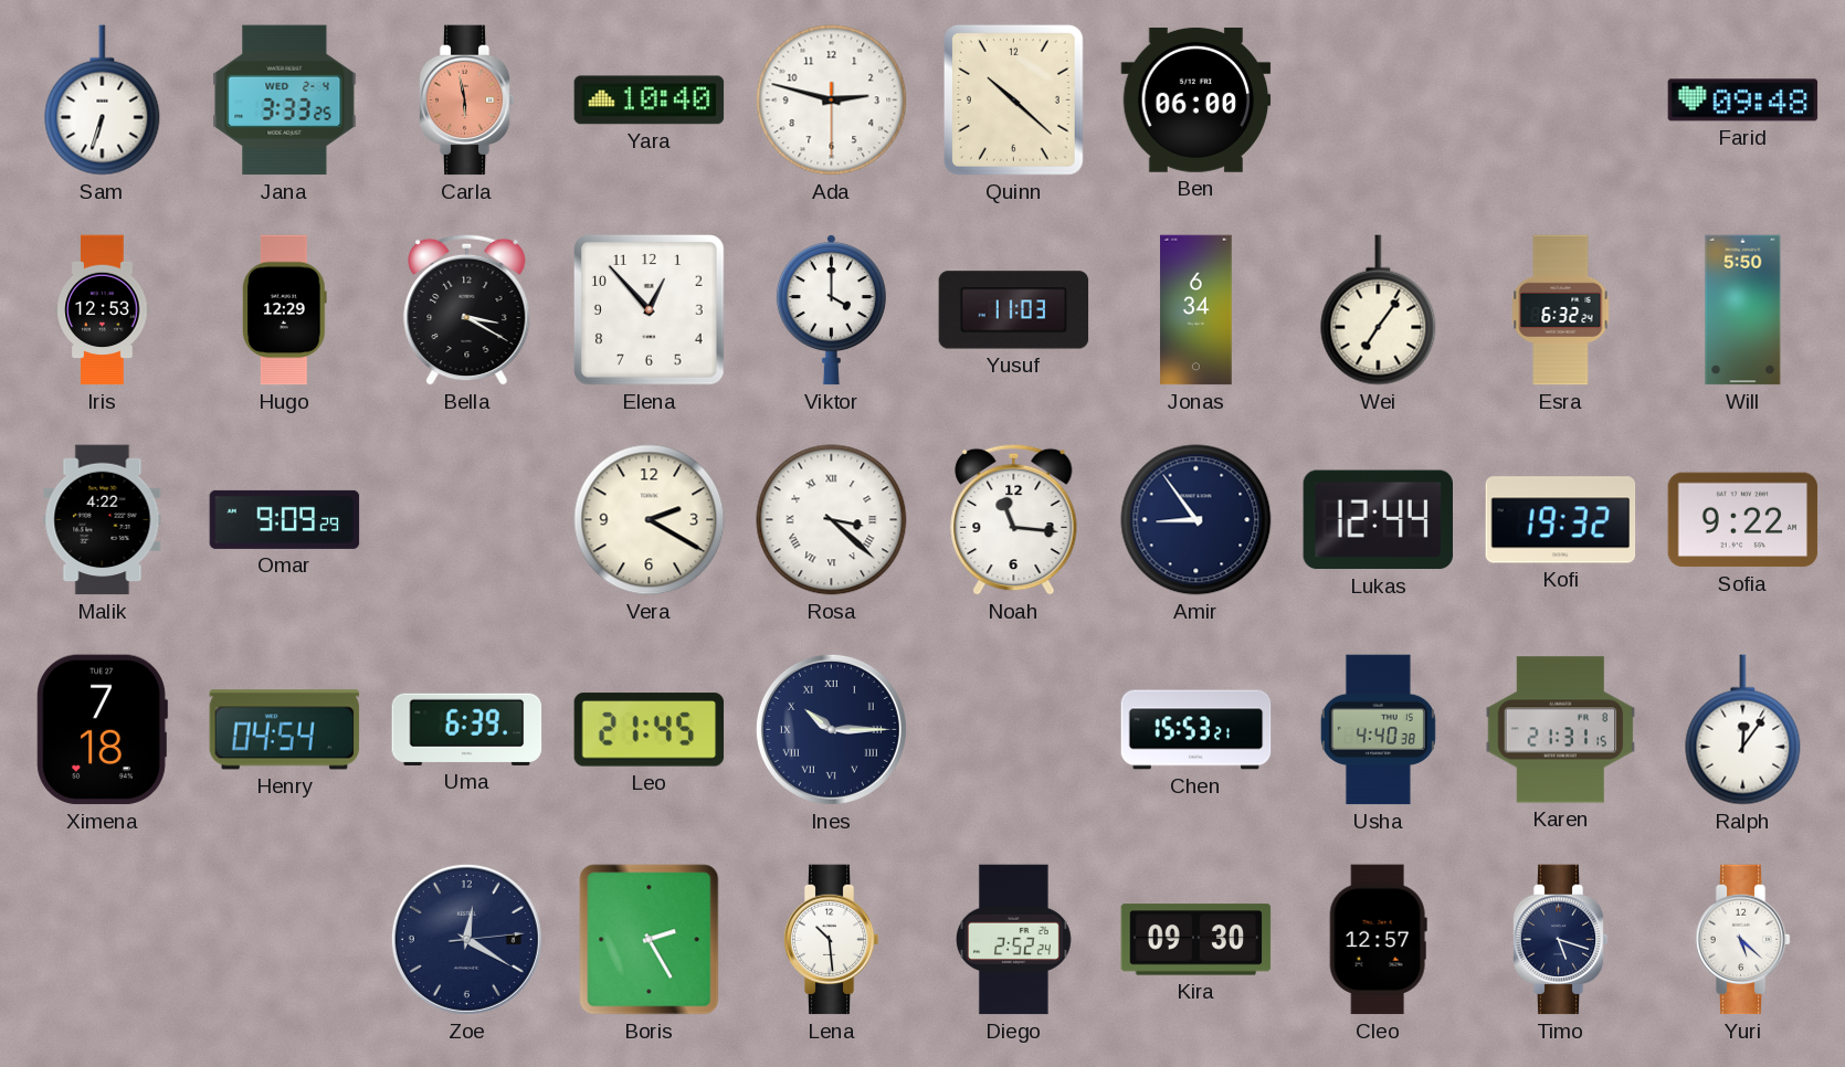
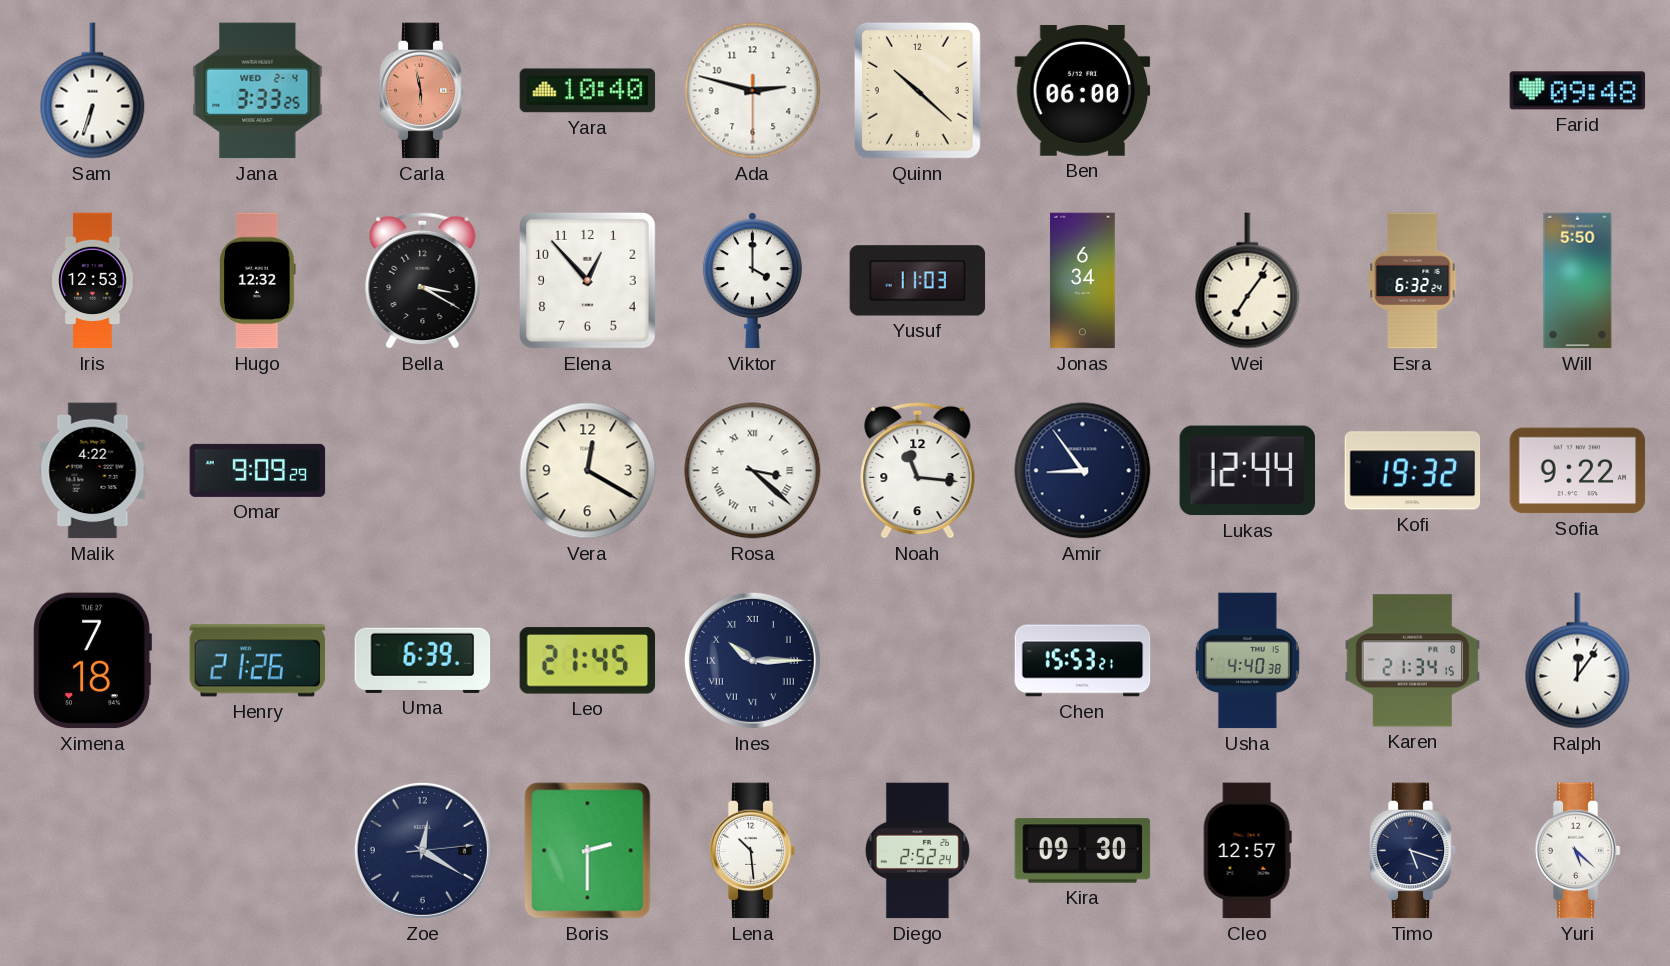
Hugo: 12:29 -> 12:32
Vera: 2:20 -> 12:20
Henry: 04:54 -> 21:26
Karen: 21:31 -> 21:34
Boris: 2:25 -> 2:30
